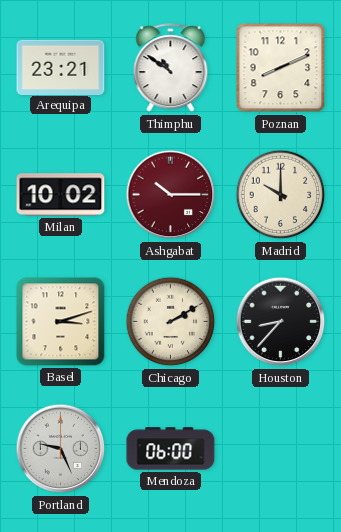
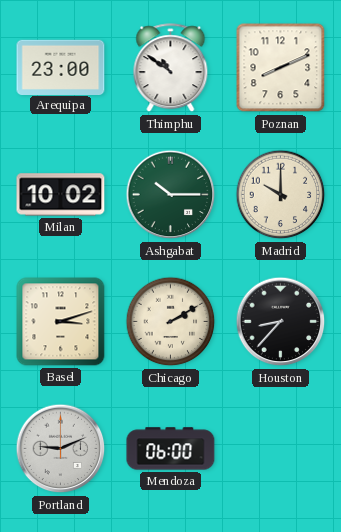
Arequipa: 23:21 -> 23:00
Ashgabat dial: burgundy -> green
Portland: 9:26 -> 9:11
